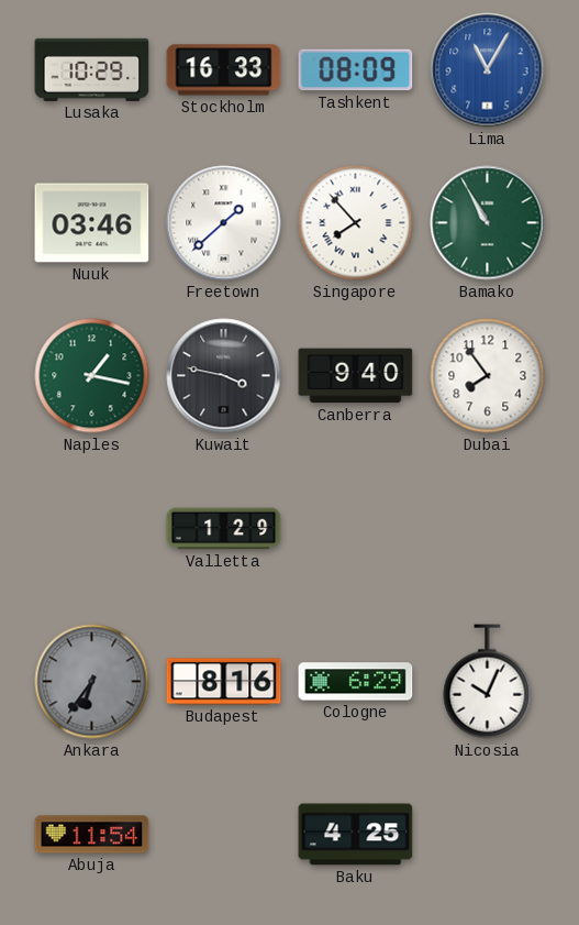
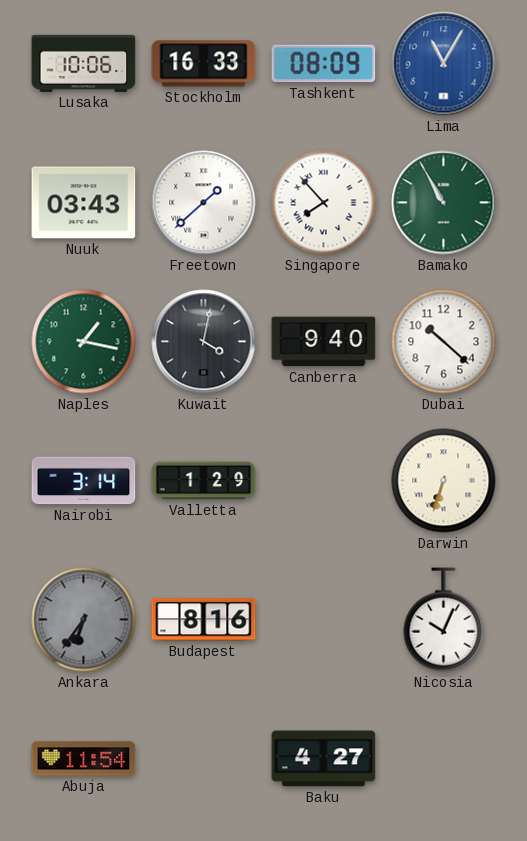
Lusaka: 10:29 -> 10:06
Nuuk: 03:46 -> 03:43
Kuwait: 3:47 -> 4:02
Dubai: 7:54 -> 10:22
Nairobi: none -> 3:14
Darwin: none -> 6:33
Cologne: 6:29 -> none
Baku: 4:25 -> 4:27
